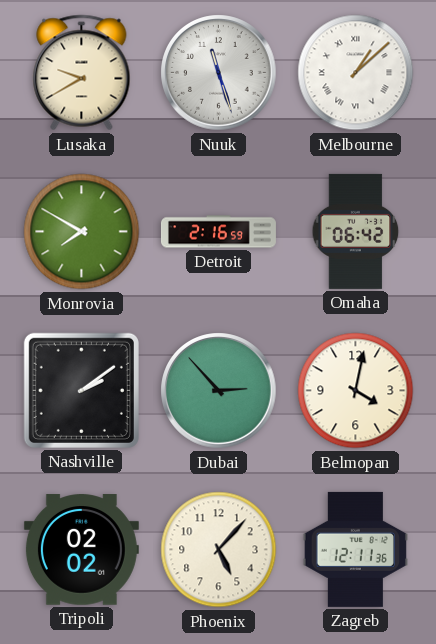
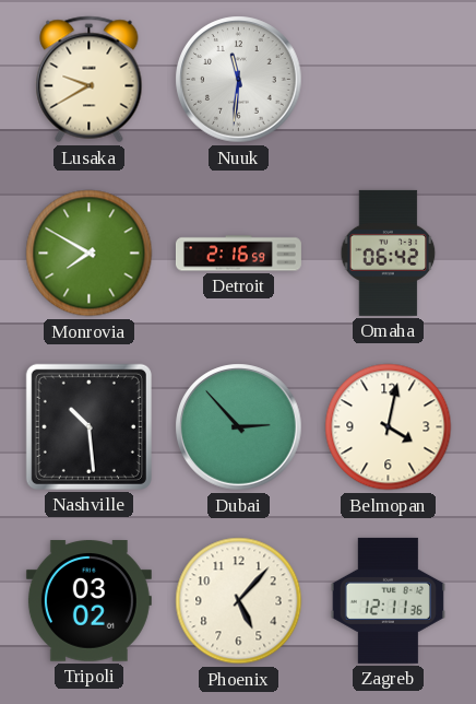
Nuuk: 11:27 -> 11:31
Melbourne: 1:08 -> none
Nashville: 2:09 -> 10:29
Tripoli: 02:02 -> 03:02
